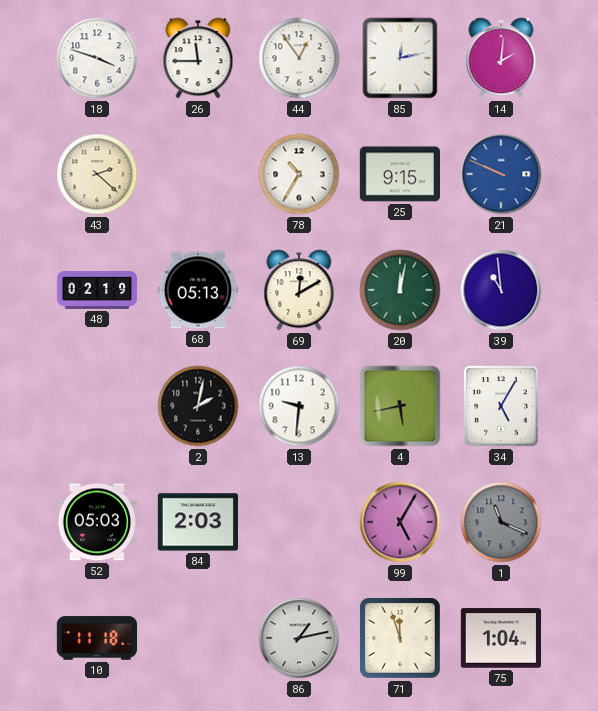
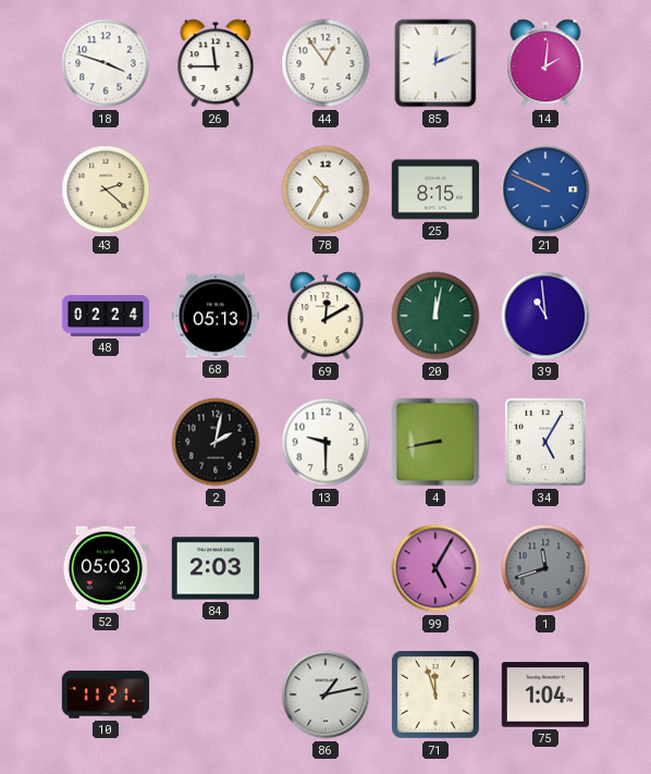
85: 12:13 -> 12:11
25: 9:15 -> 8:15
48: 02:19 -> 02:24
13: 9:31 -> 9:30
4: 5:43 -> 8:43
1: 11:19 -> 11:42
10: 11:18 -> 11:21
